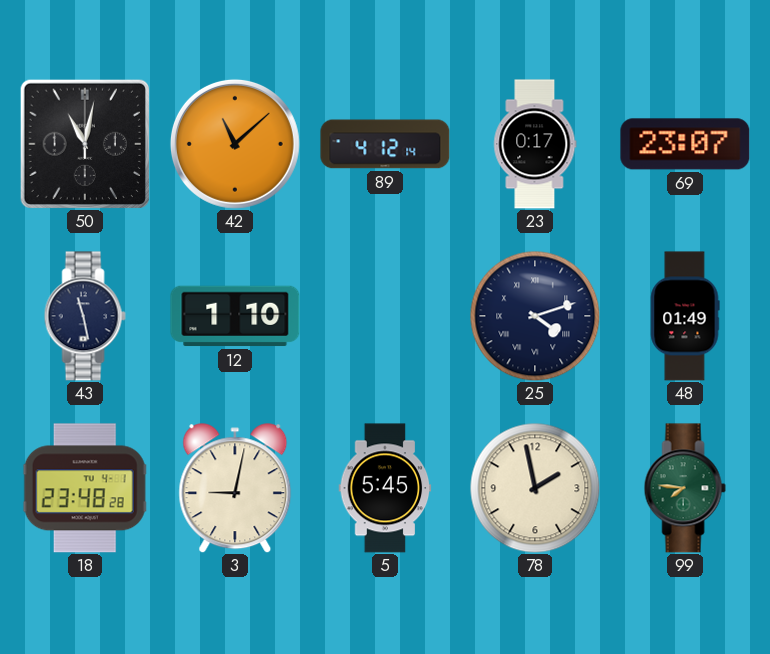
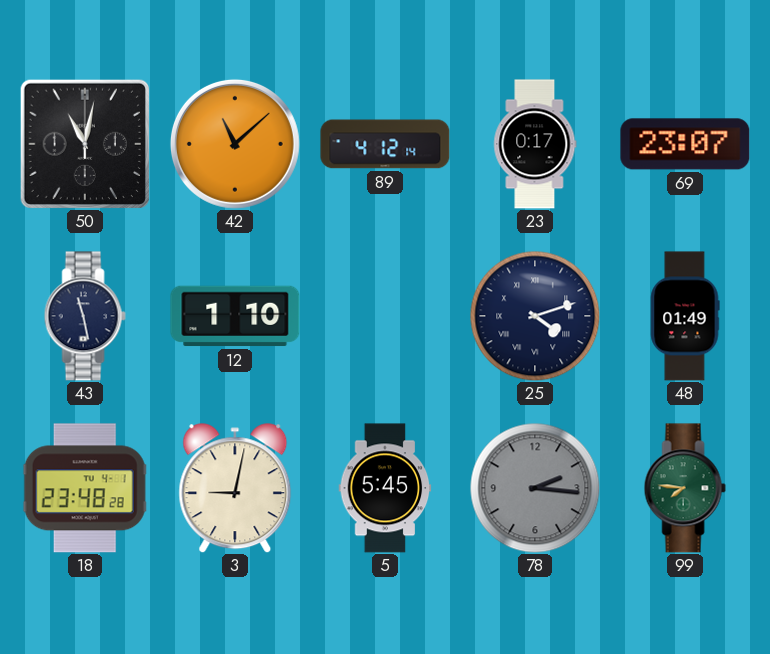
78: 1:58 -> 2:16
78 dial: cream -> grey
